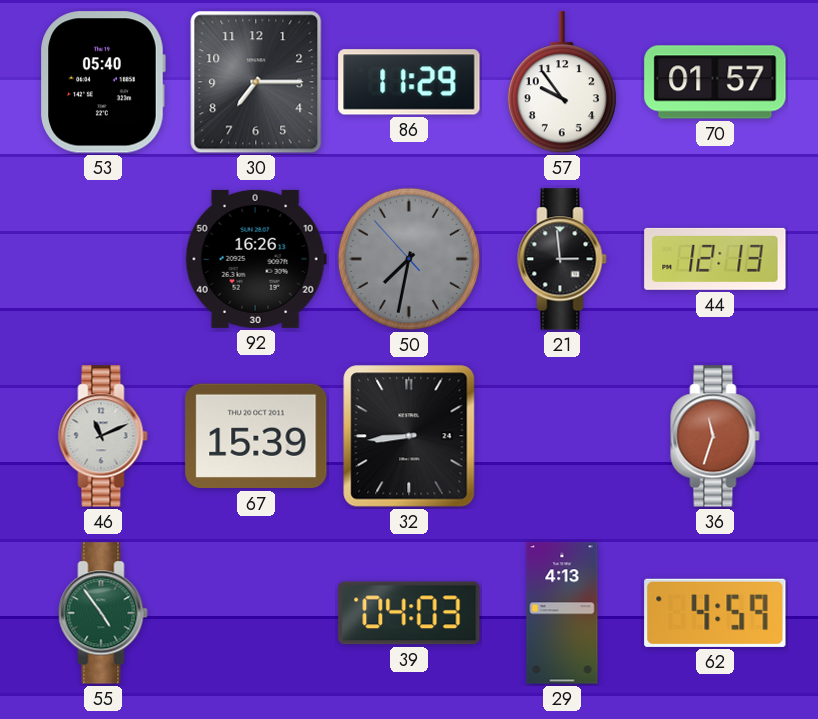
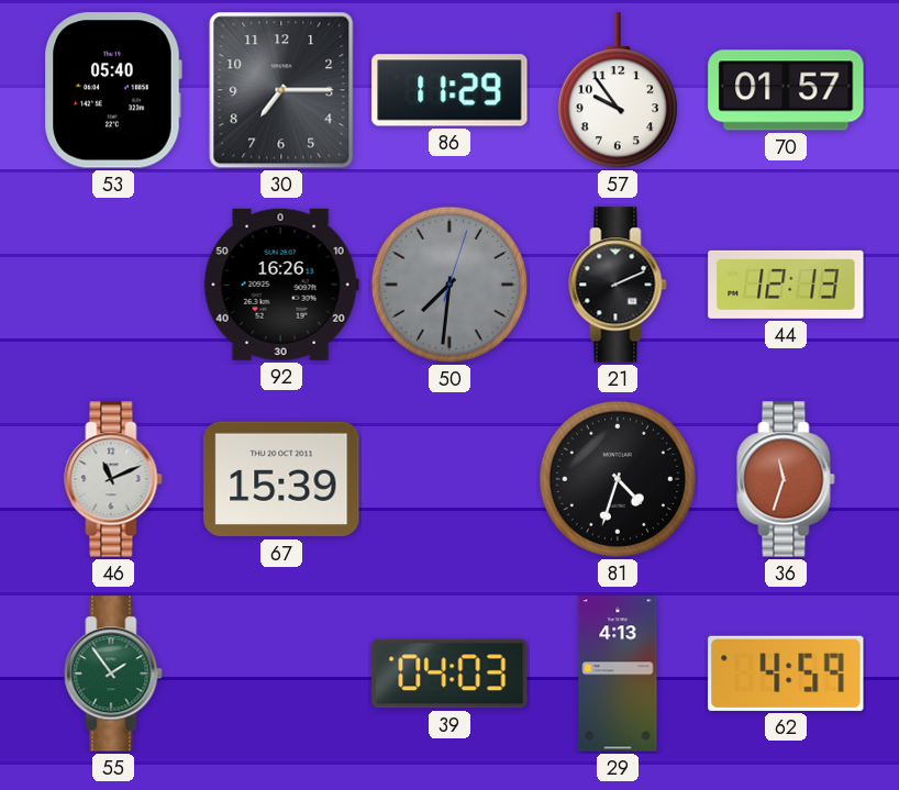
50: 7:31:53 -> 7:31:03
21: 2:59 -> 2:11
32: 8:44 -> none
81: none -> 4:33
55: 4:54 -> 1:54
